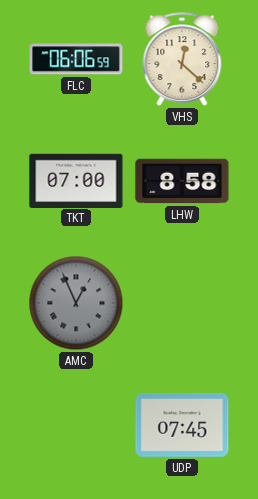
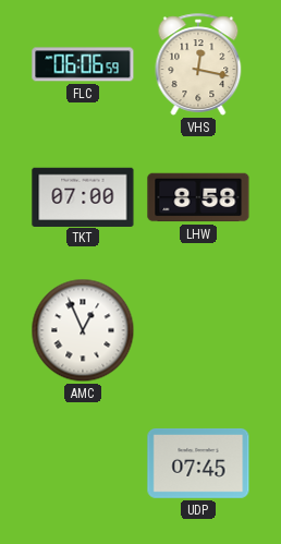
VHS: 12:22 -> 12:17
AMC dial: grey -> white
